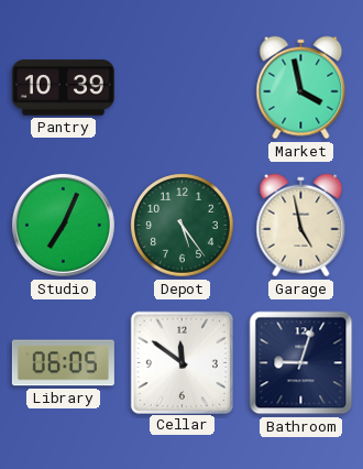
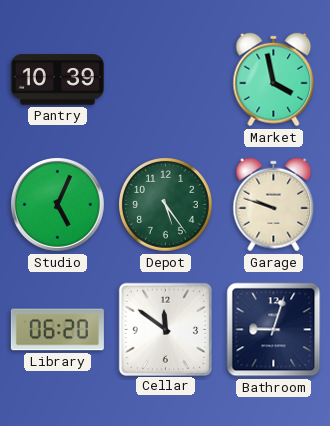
Studio: 7:04 -> 5:04
Garage: 4:58 -> 9:48
Library: 06:05 -> 06:20
